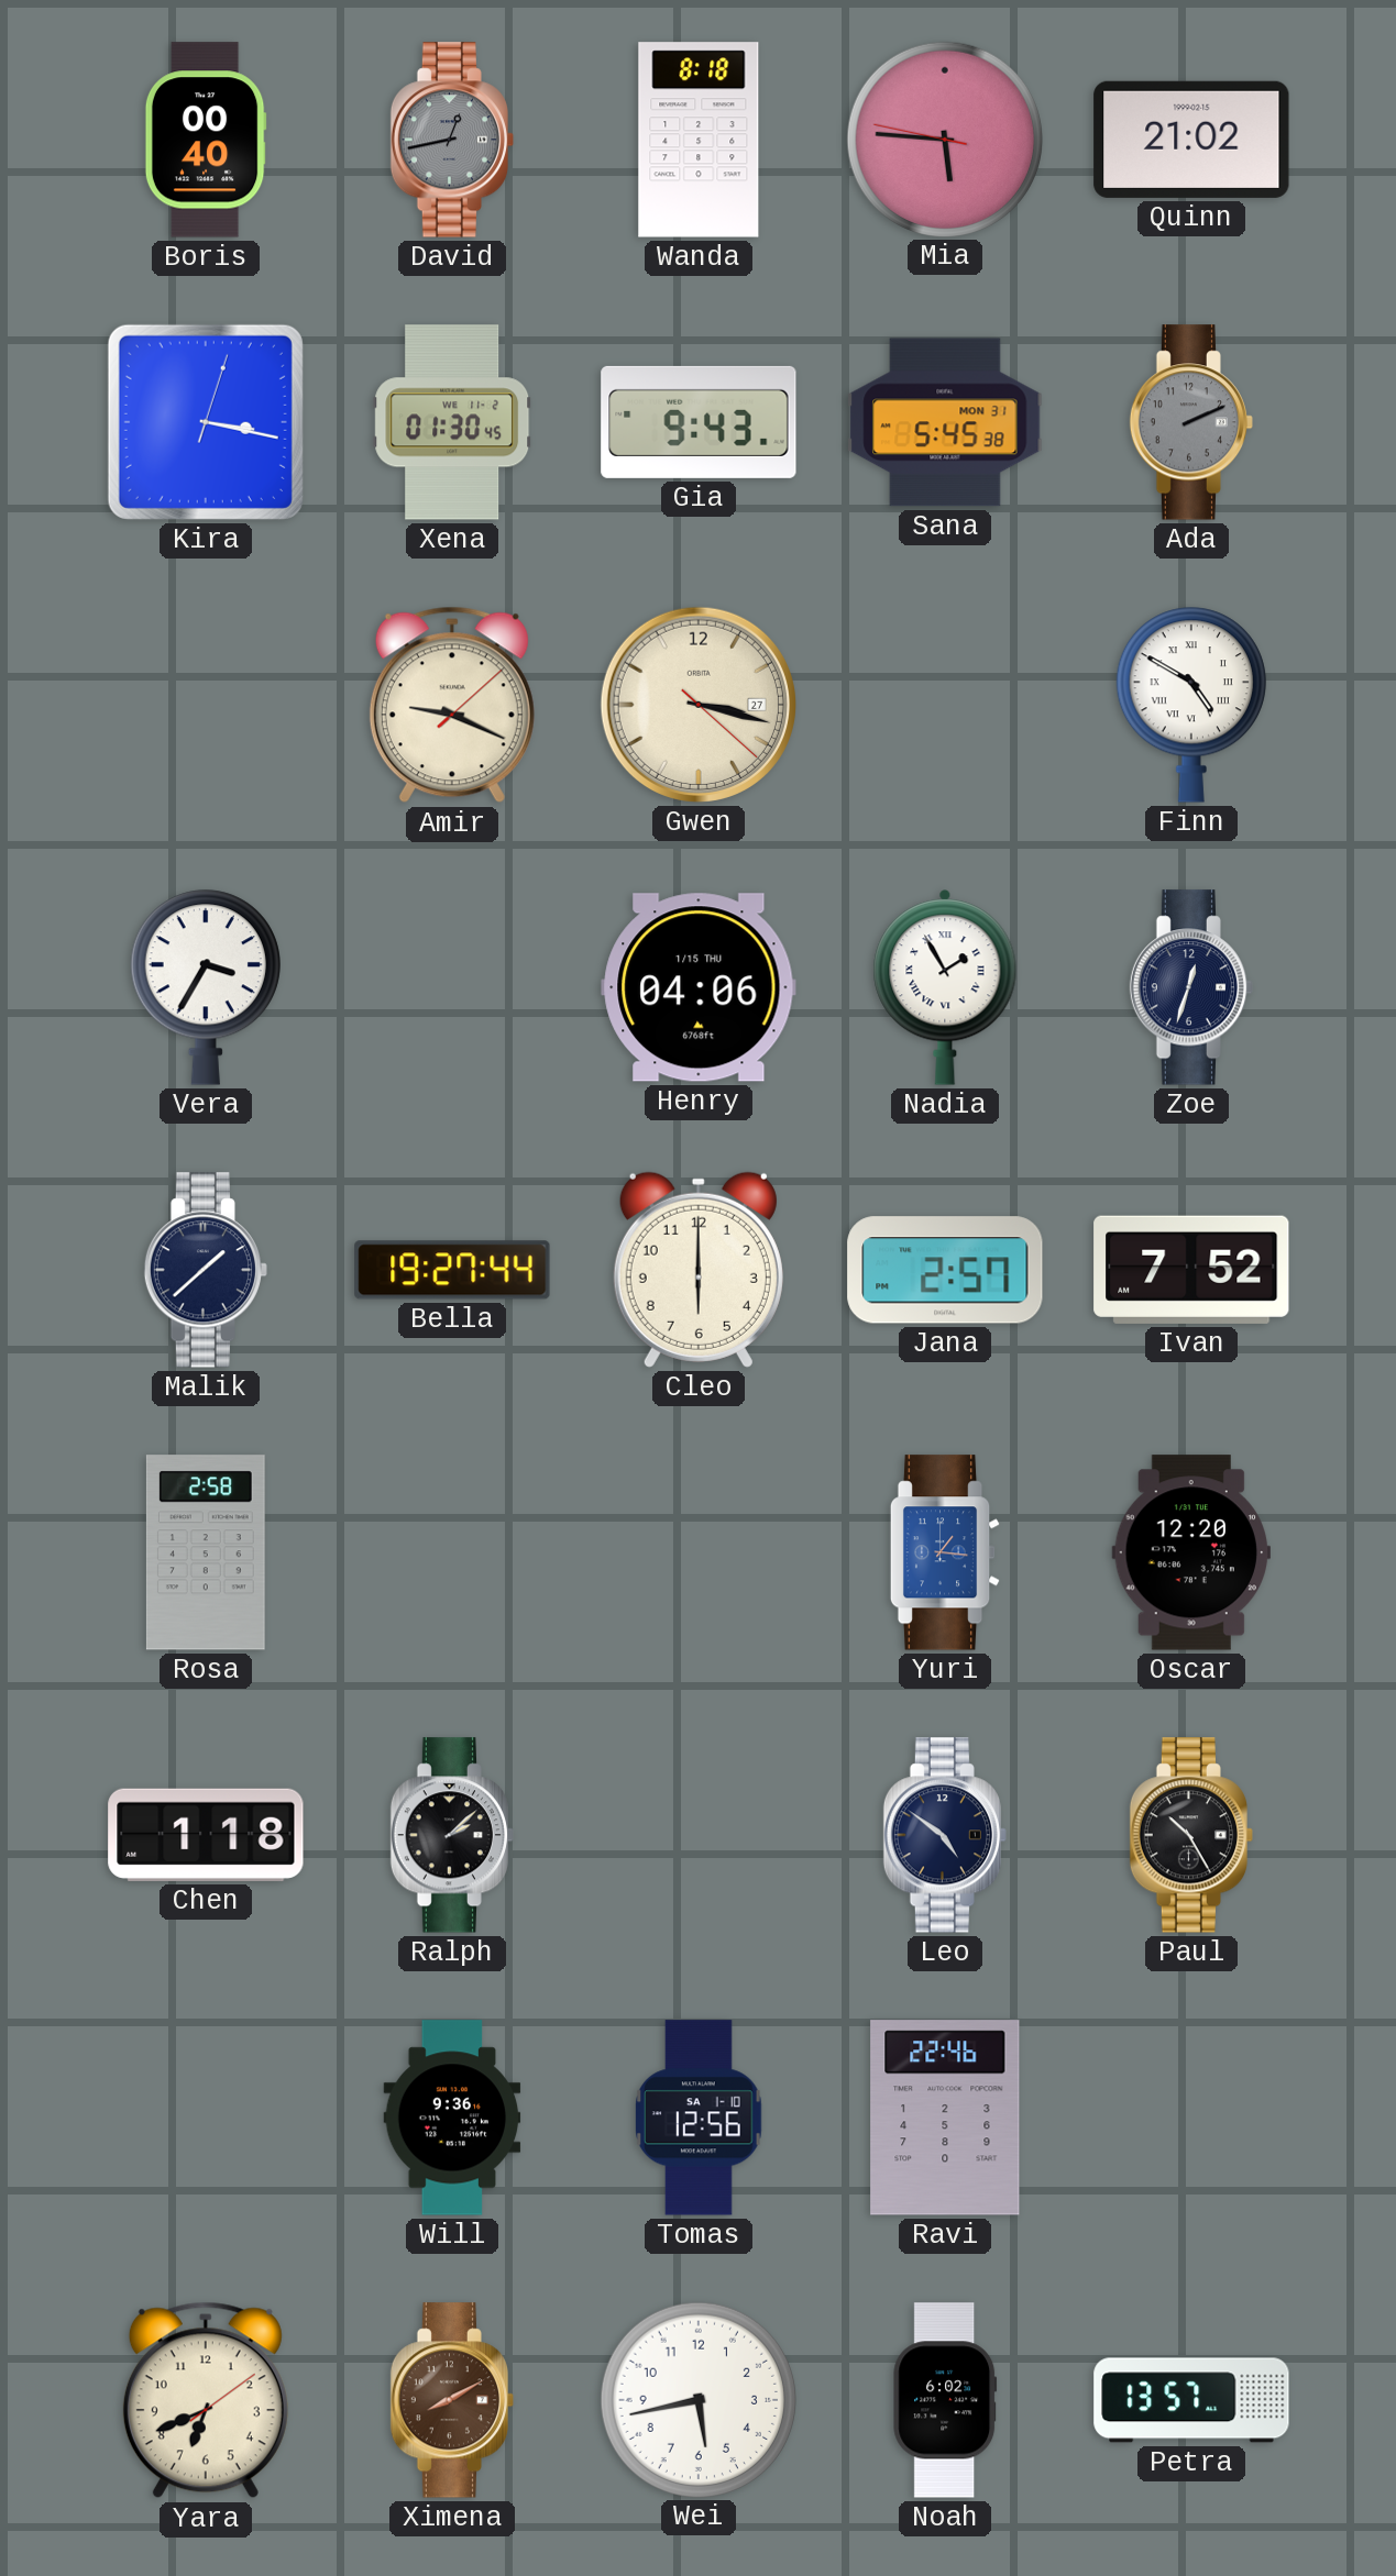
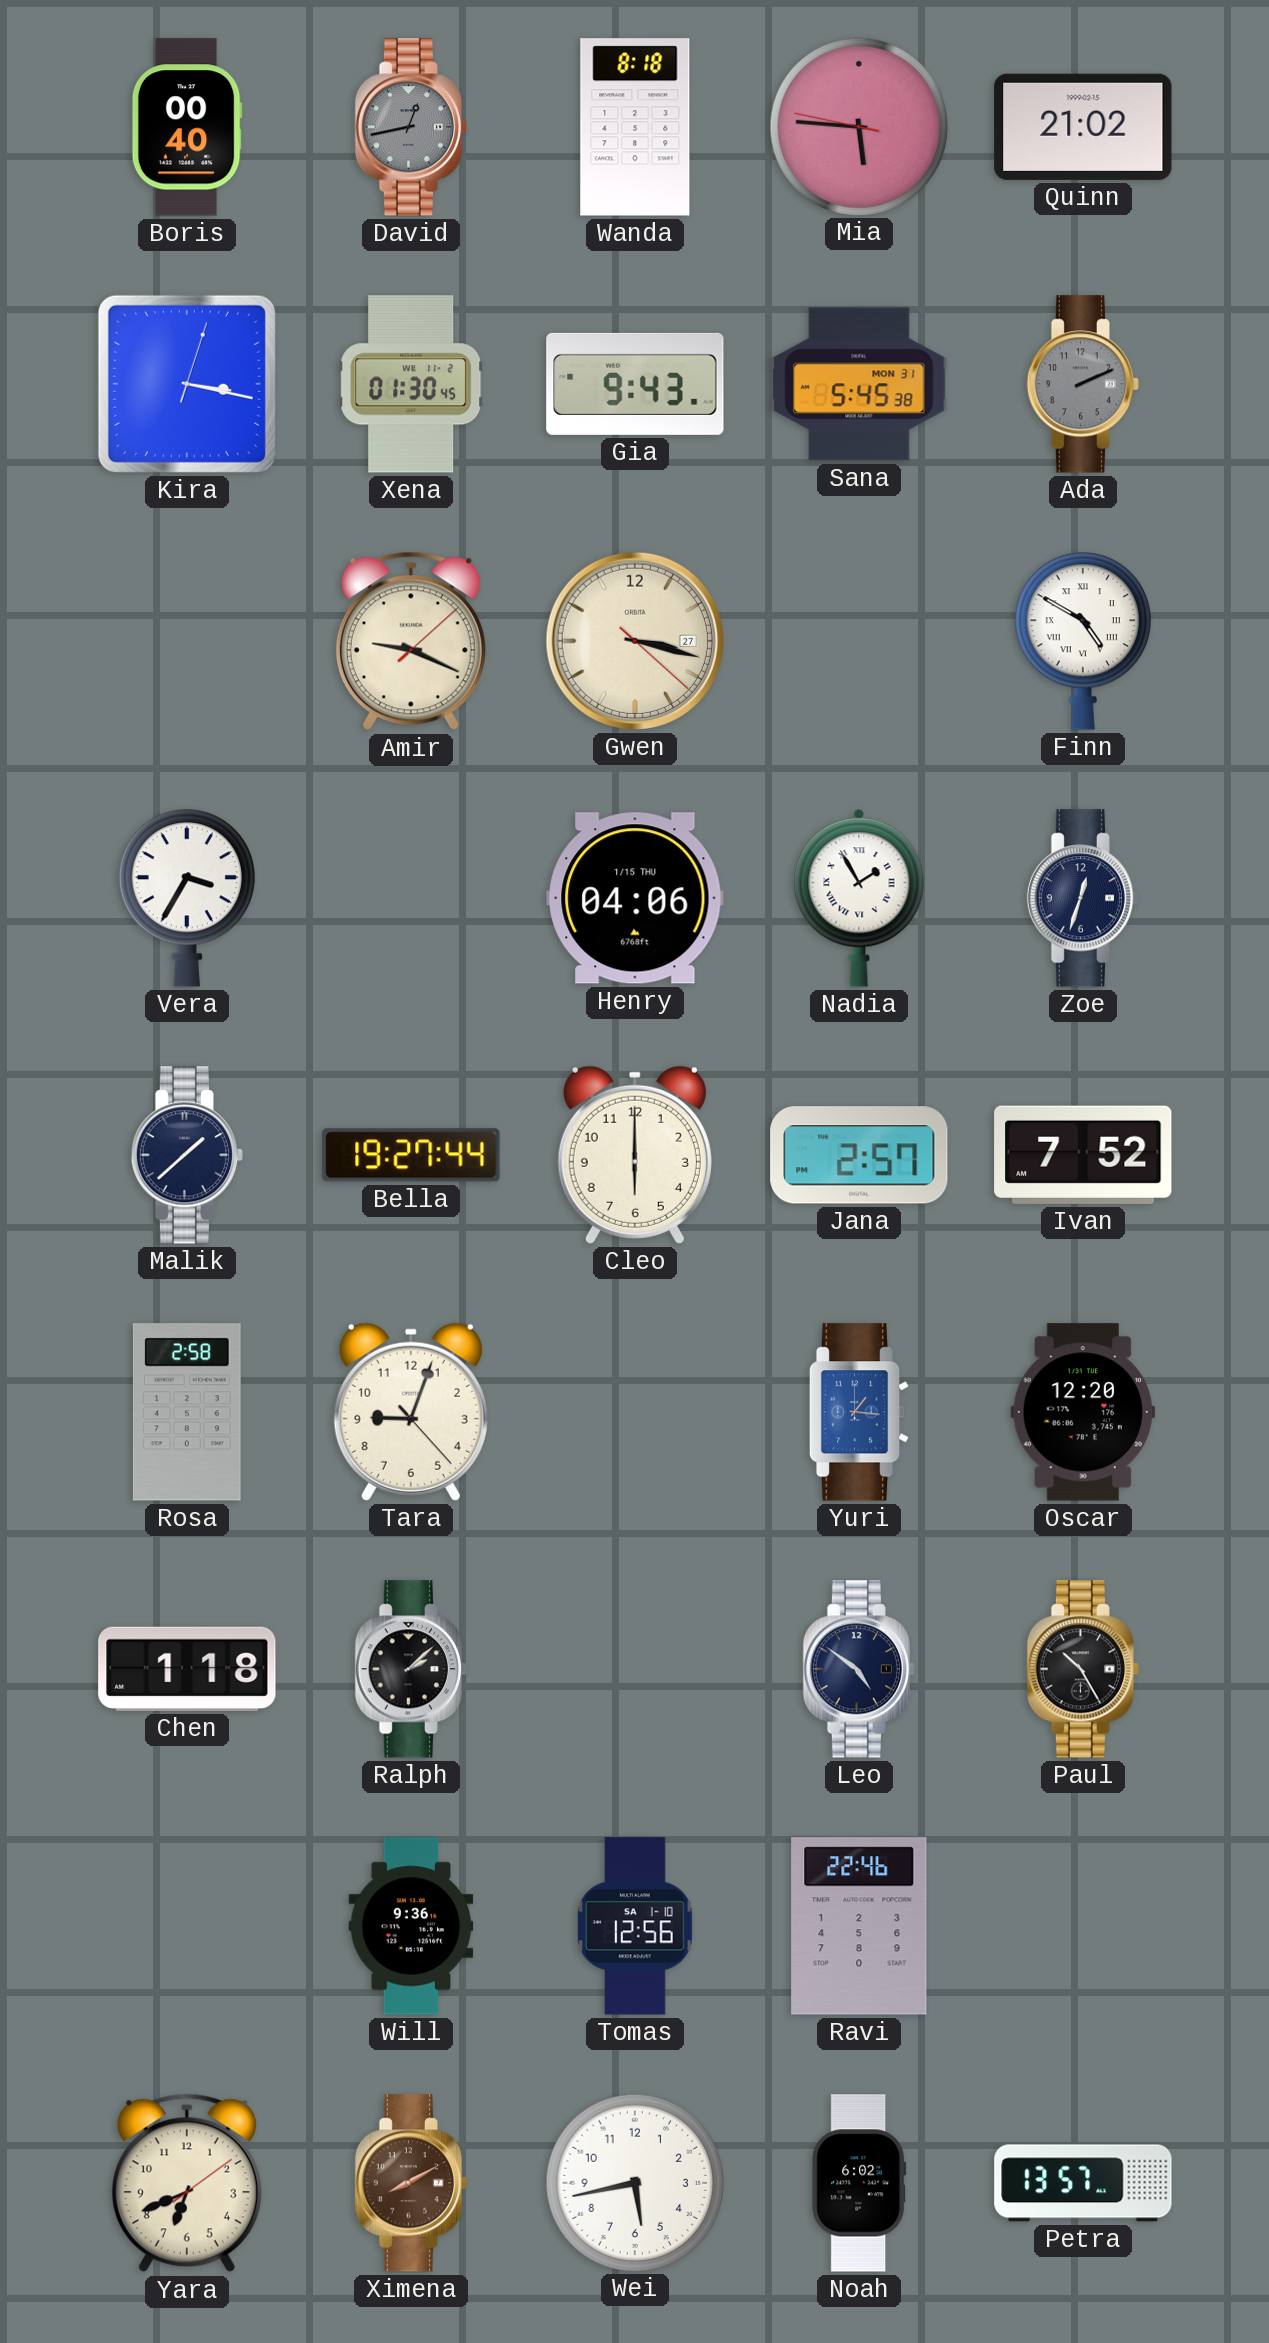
Tara: none -> 9:03
